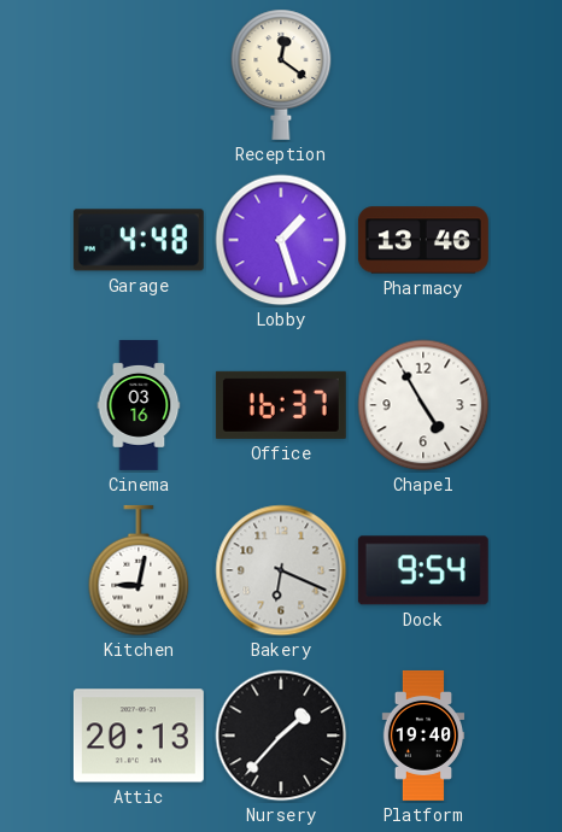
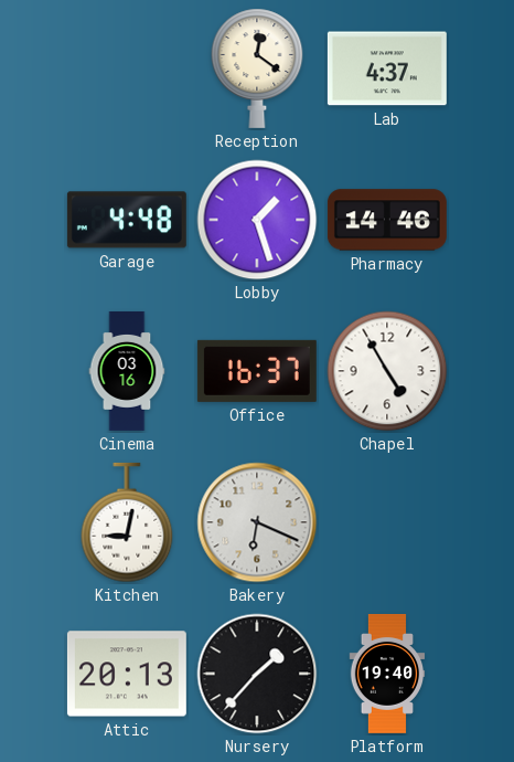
Lab: none -> 4:37
Pharmacy: 13:46 -> 14:46
Dock: 9:54 -> none
